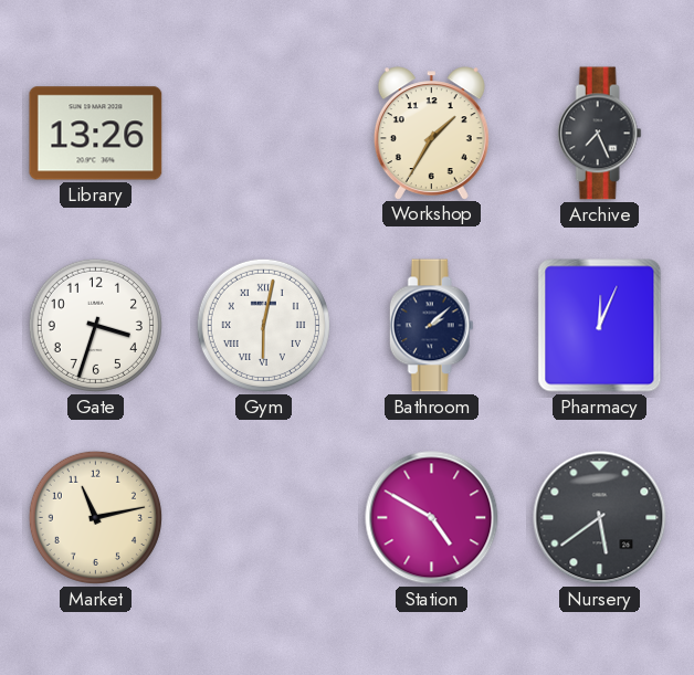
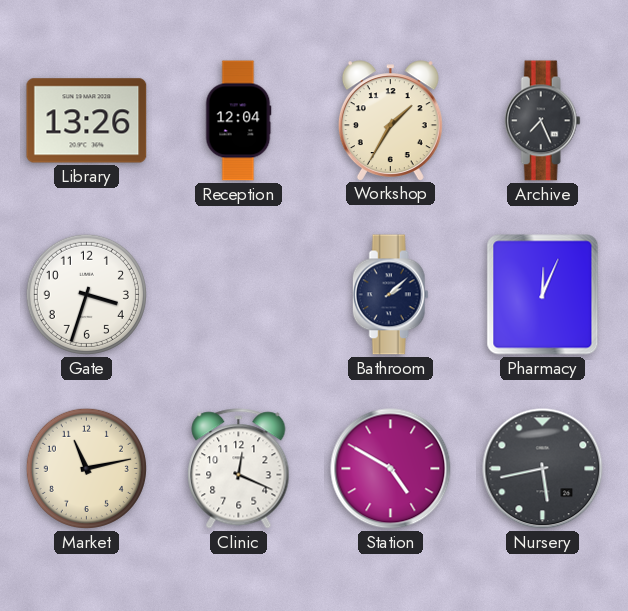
Reception: none -> 12:04
Gym: 6:02 -> none
Clinic: none -> 12:19
Nursery: 5:39 -> 5:43
